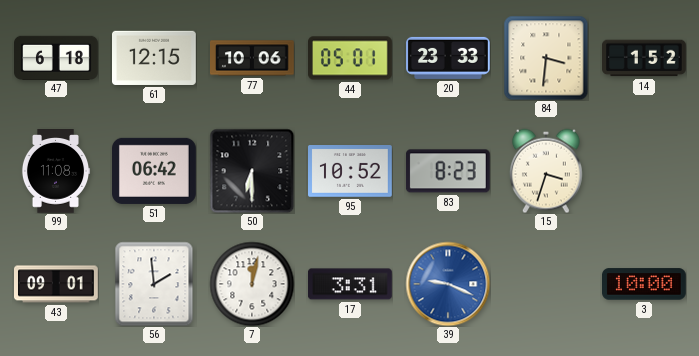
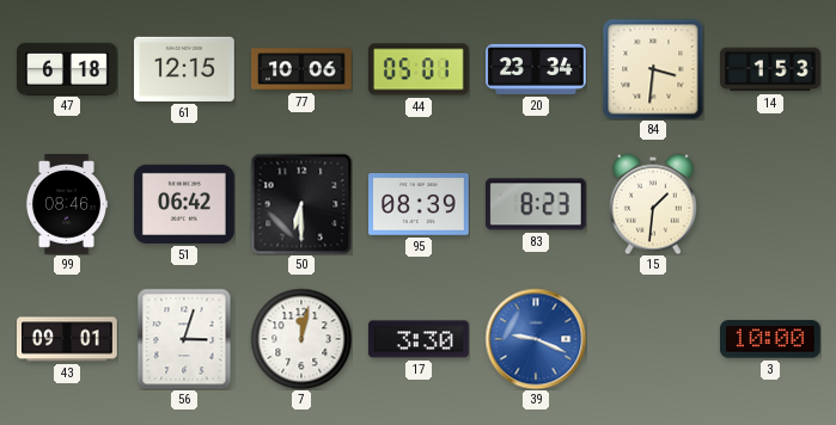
20: 23:33 -> 23:34
14: 1:52 -> 1:53
99: 11:08 -> 08:46
95: 10:52 -> 08:39
15: 3:33 -> 1:31
56: 1:59 -> 3:03
17: 3:31 -> 3:30
